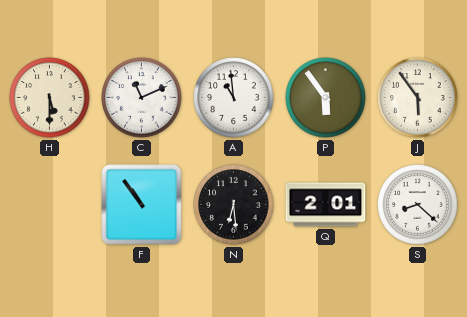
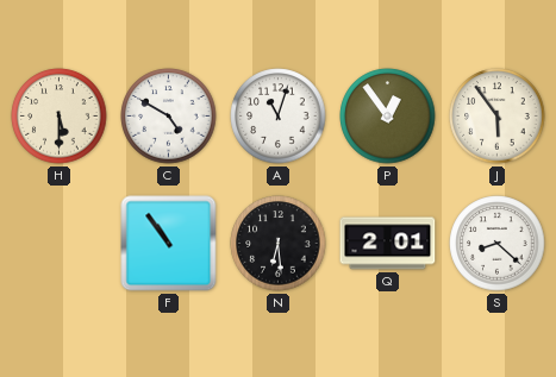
C: 11:11 -> 4:50
A: 10:59 -> 11:03
P: 5:54 -> 12:54
